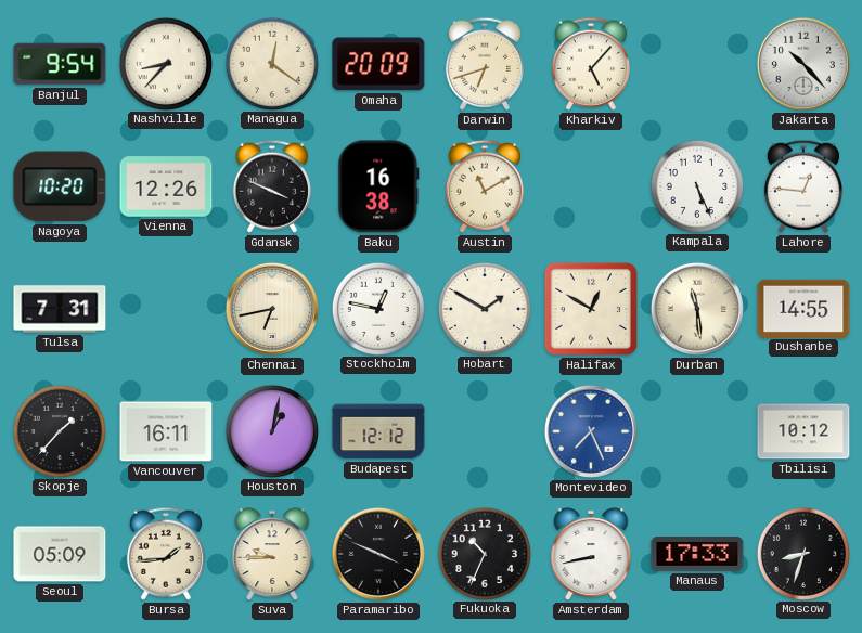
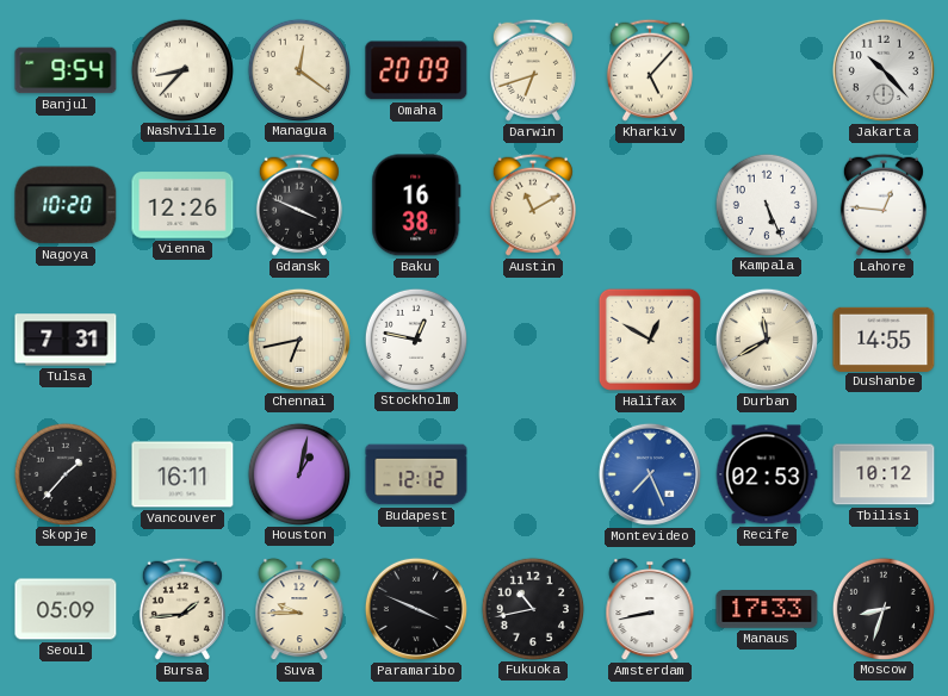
Hobart: 1:50 -> none
Durban: 11:29 -> 11:40
Recife: none -> 02:53
Fukuoka: 10:34 -> 10:43
